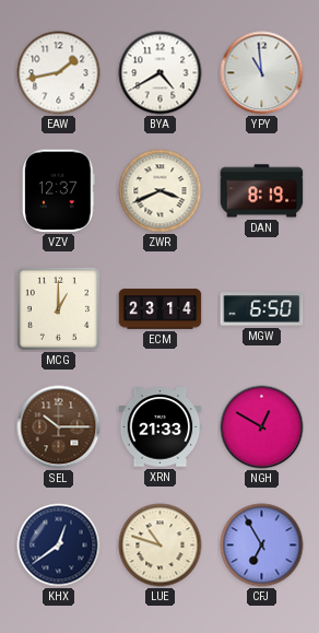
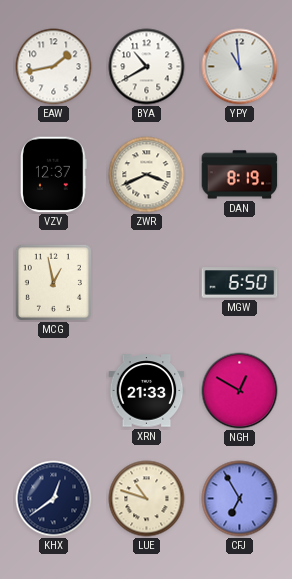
BYA: 4:40 -> 10:40
MCG: 1:00 -> 12:58
ECM: 23:14 -> none
SEL: 10:15 -> none
